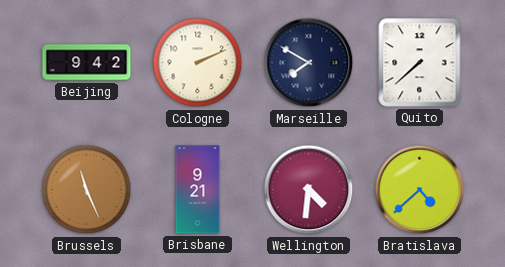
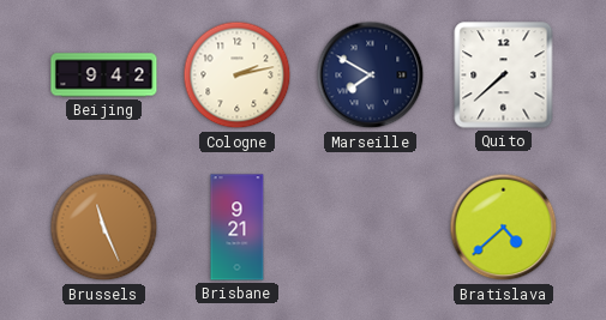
Cologne: 2:11 -> 2:13
Wellington: 4:31 -> none
